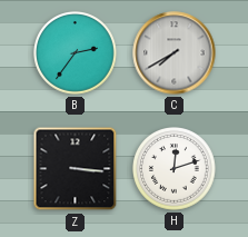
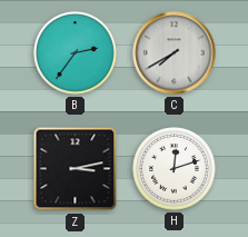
Z: 3:16 -> 3:13
